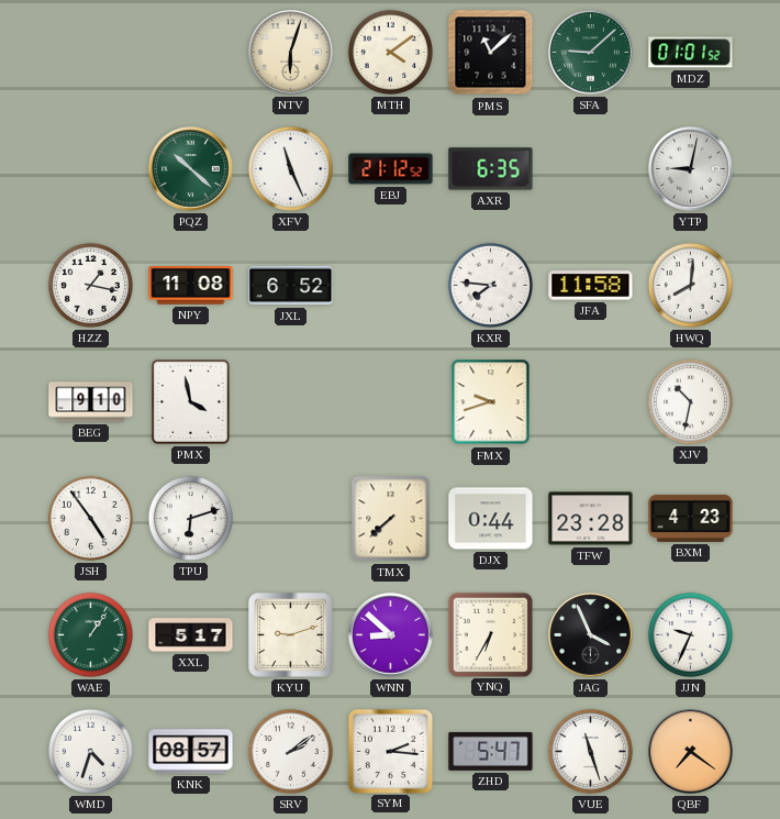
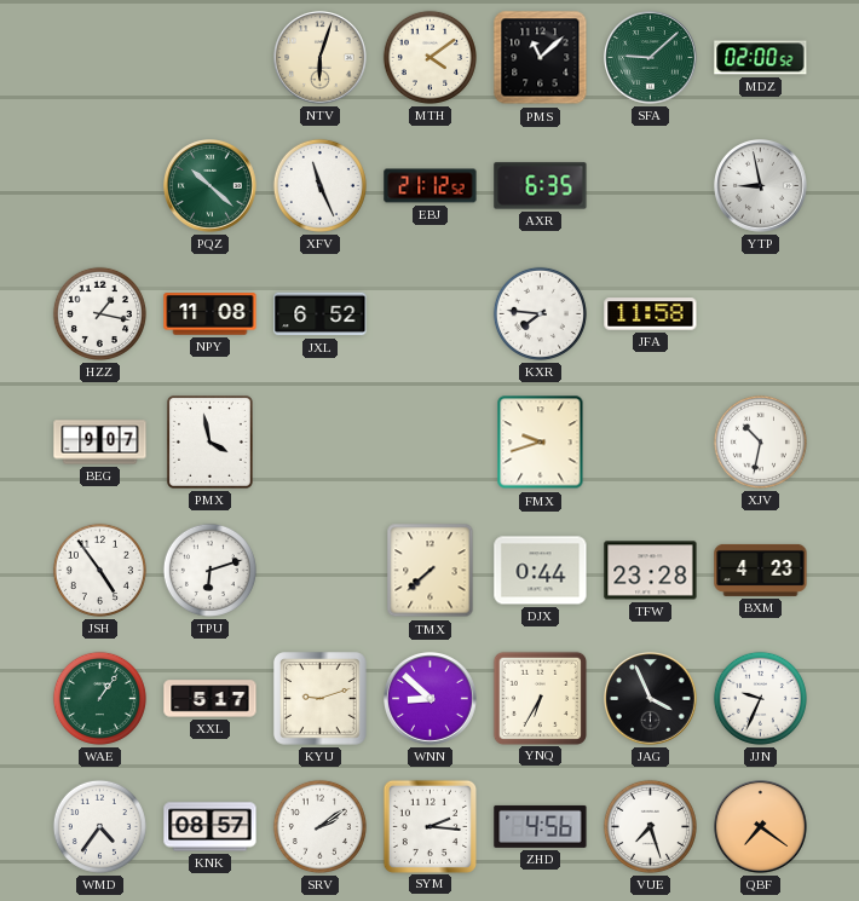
MDZ: 01:01 -> 02:00
YTP: 9:02 -> 8:58
HWQ: 8:01 -> none
BEG: 9:10 -> 9:07
WMD: 4:33 -> 4:36
ZHD: 5:47 -> 4:56
VUE: 11:27 -> 7:27
